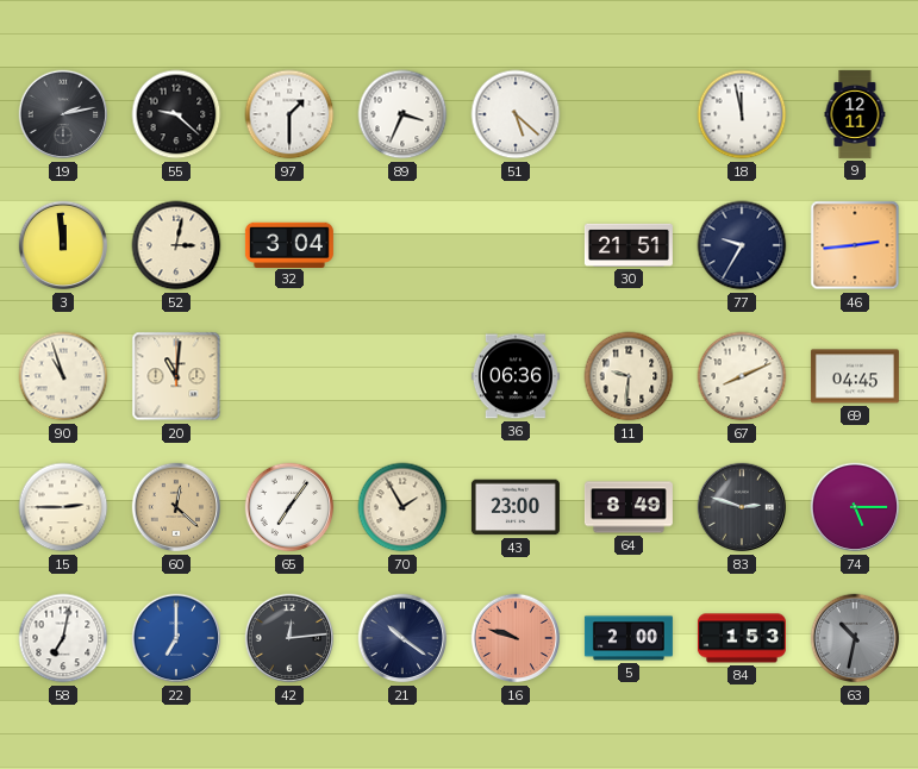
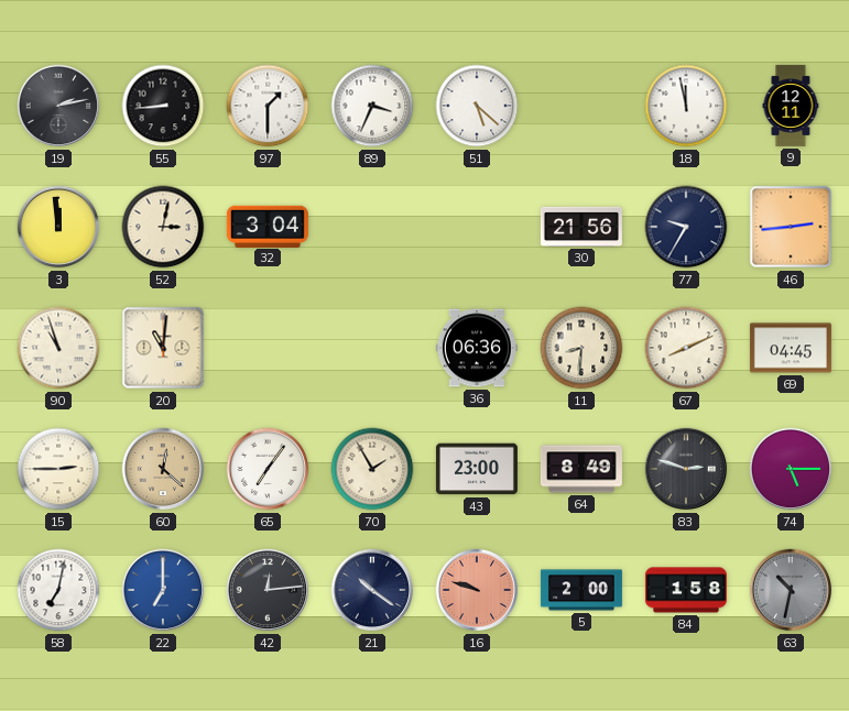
55: 9:22 -> 8:44
30: 21:51 -> 21:56
11: 9:31 -> 8:31
84: 1:53 -> 1:58
